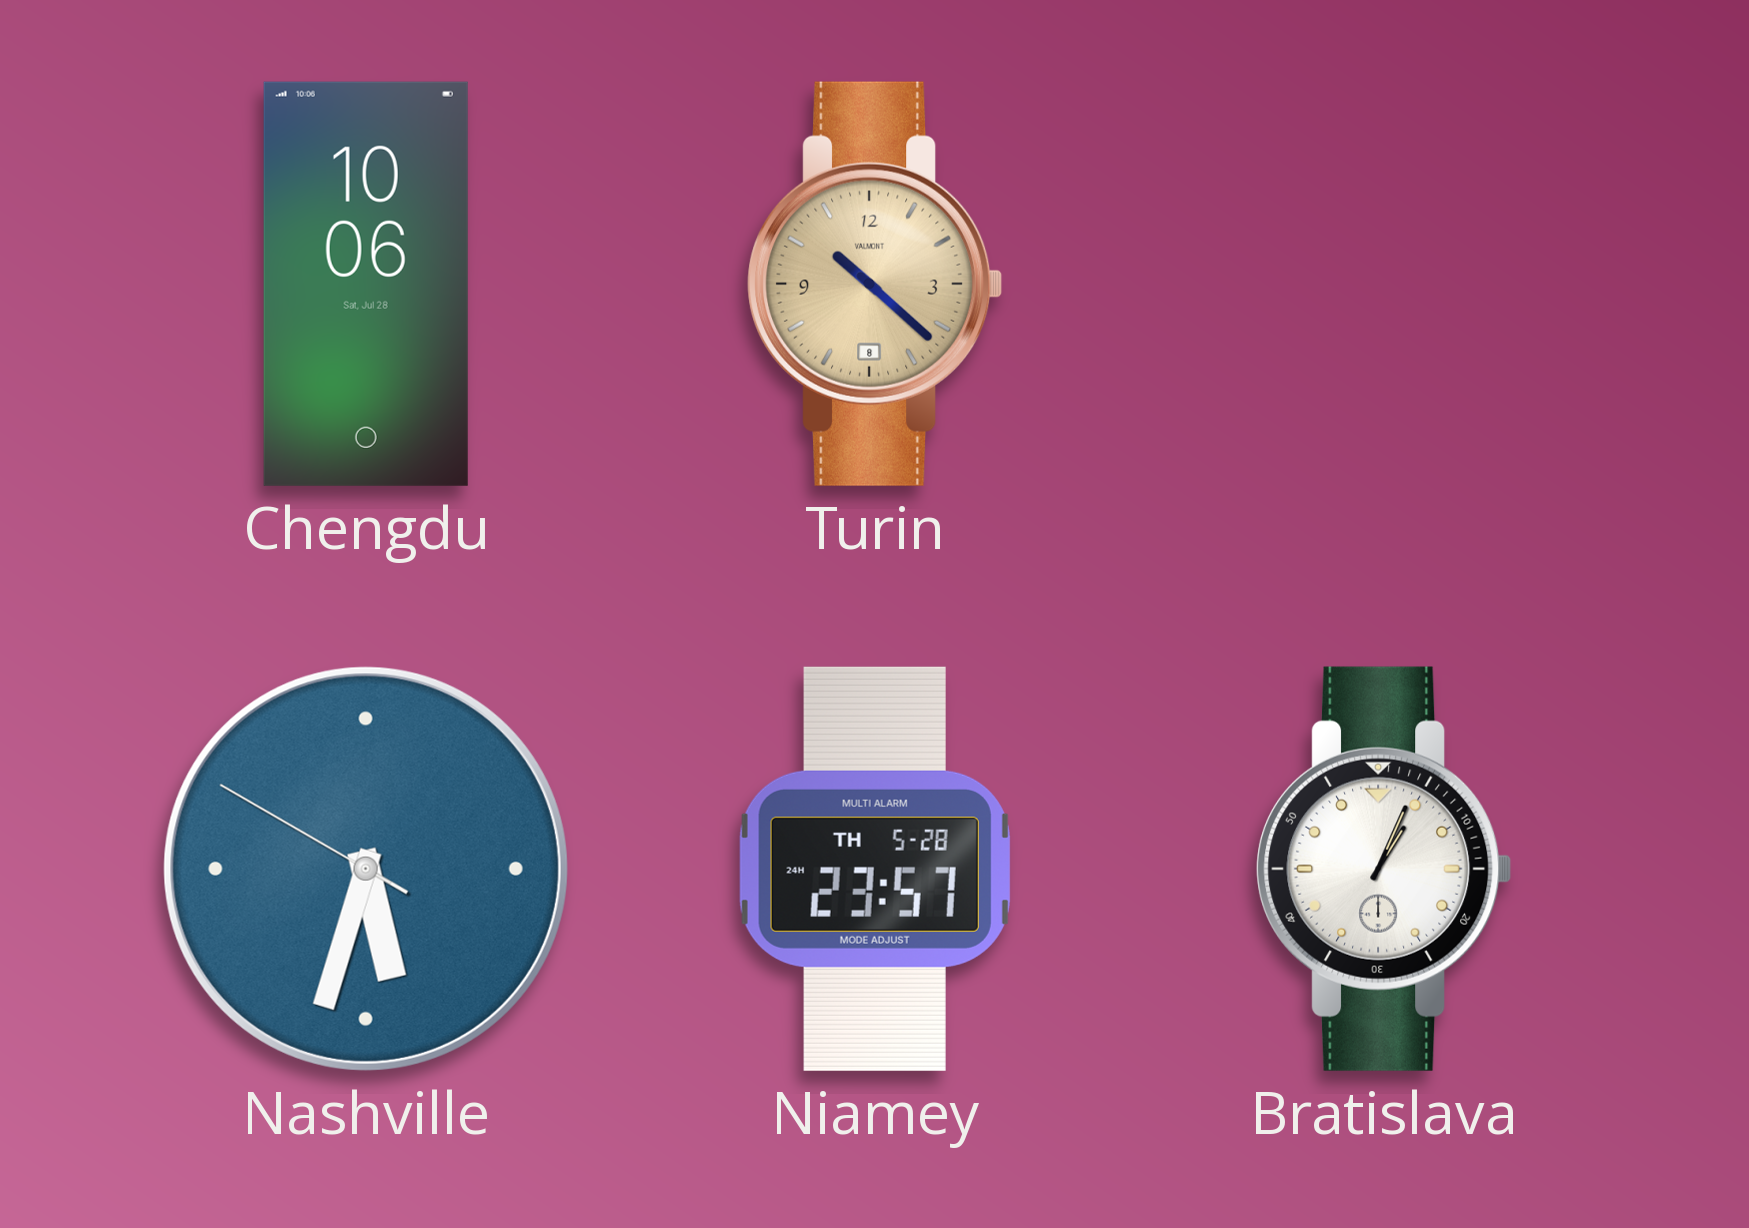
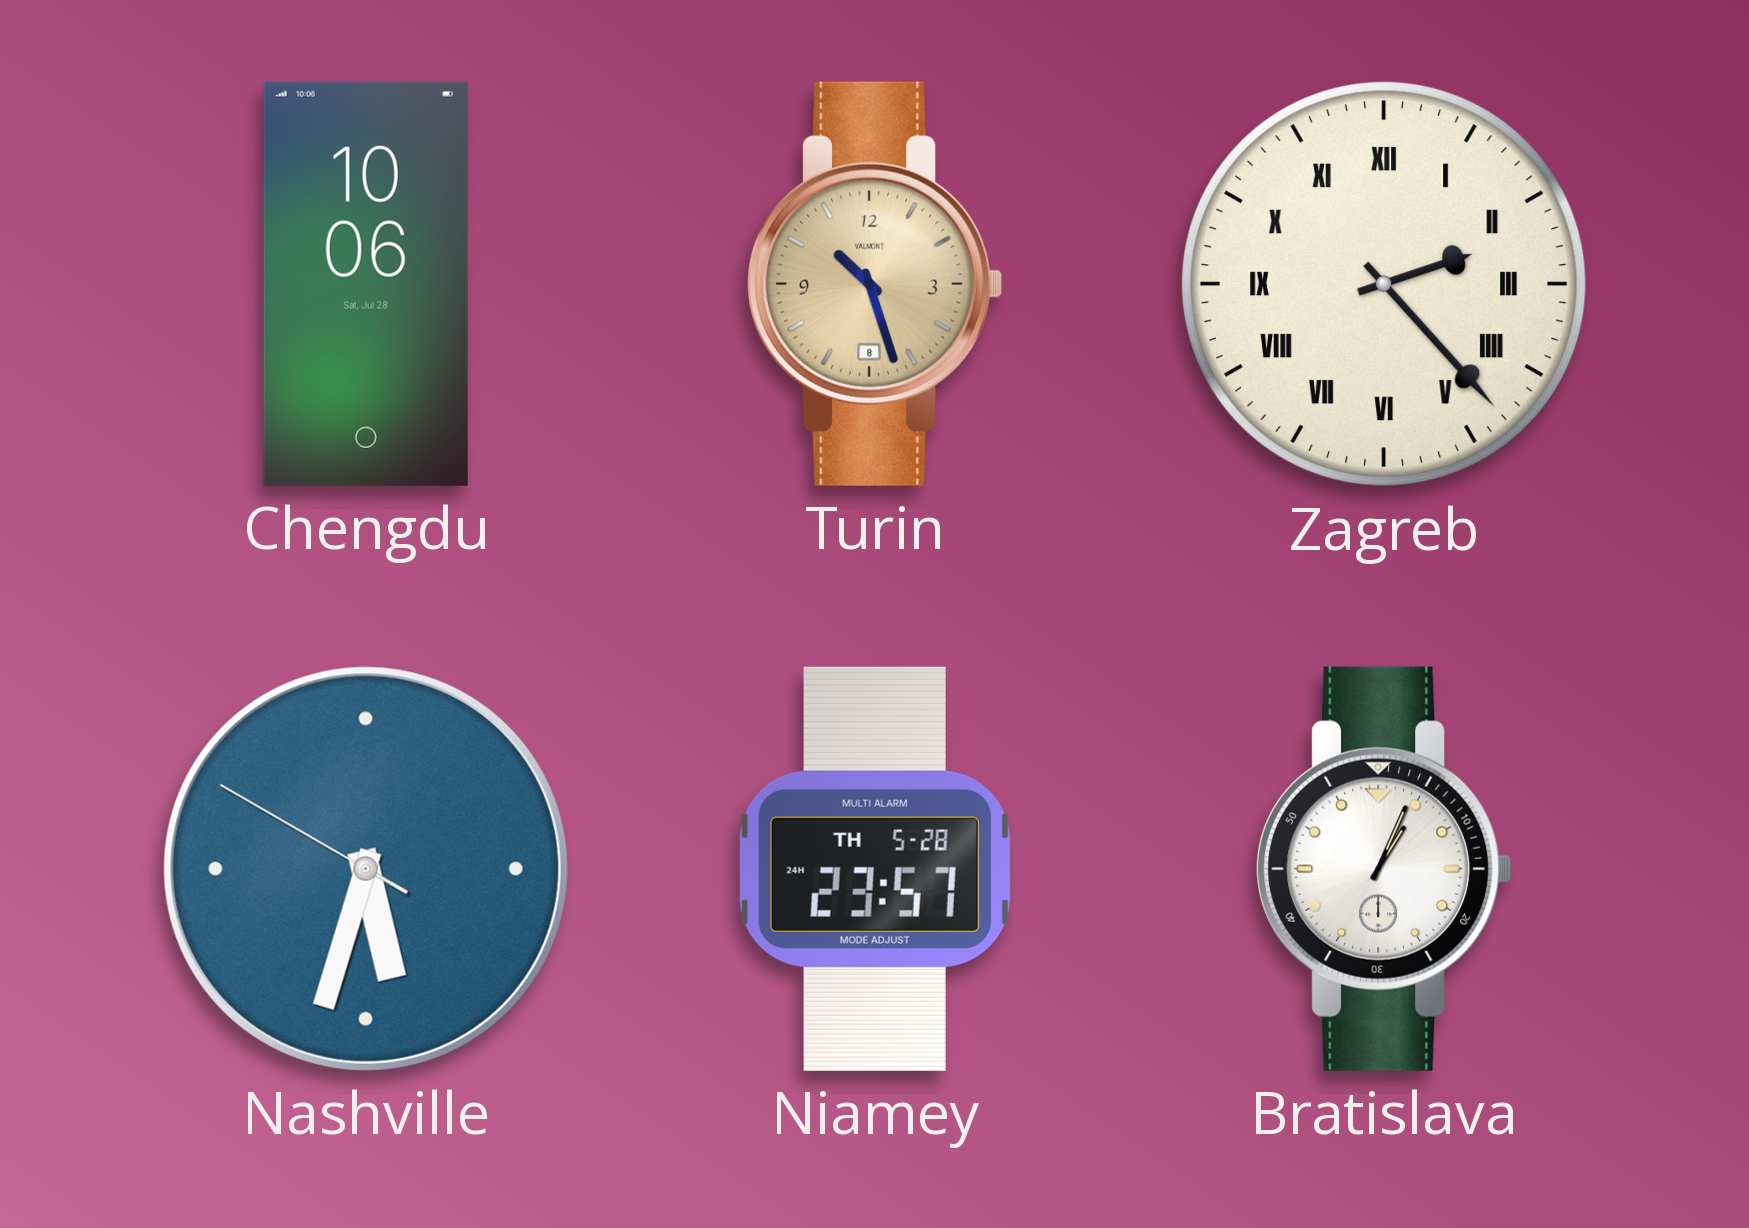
Turin: 10:22 -> 10:27
Zagreb: none -> 2:23
